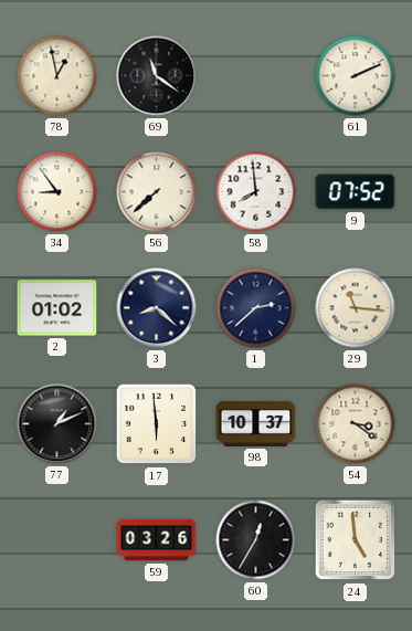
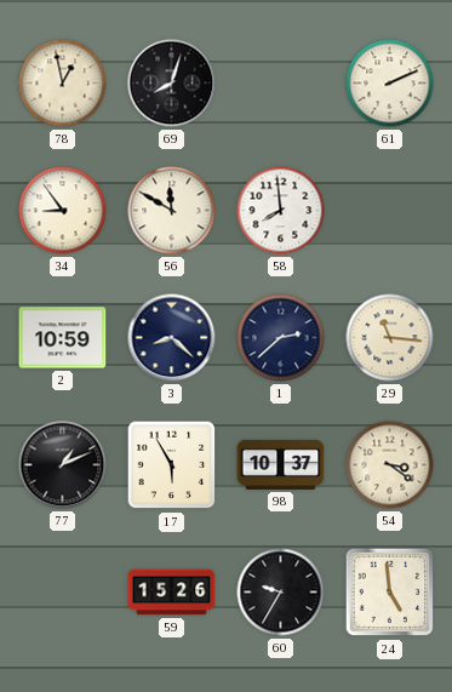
69: 11:21 -> 8:03
56: 7:38 -> 11:50
9: 07:52 -> none
2: 01:02 -> 10:59
17: 5:59 -> 5:55
59: 03:26 -> 15:26
60: 12:35 -> 9:35
